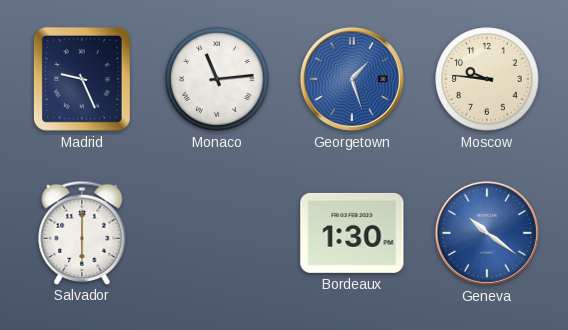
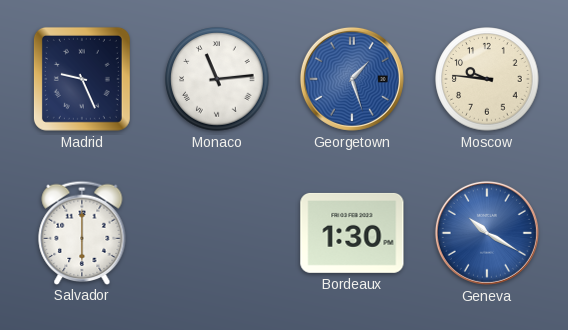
Geneva: 10:21 -> 10:20
